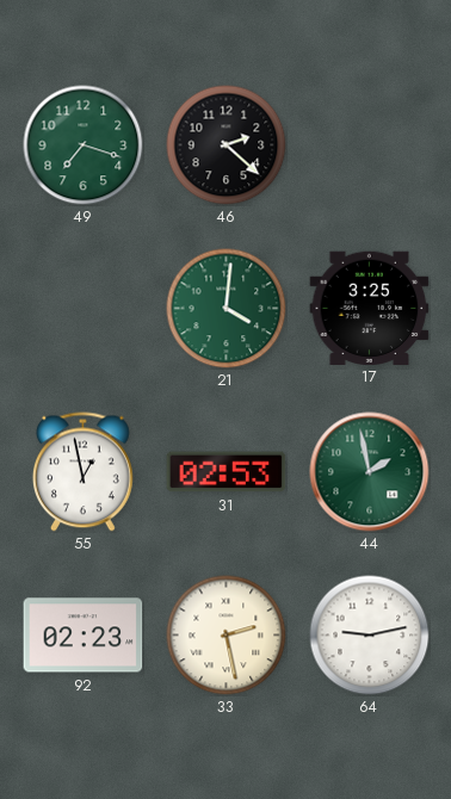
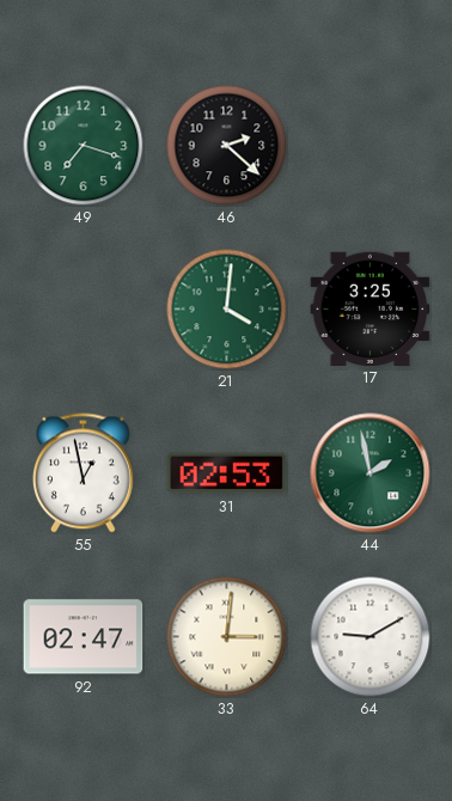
92: 02:23 -> 02:47
33: 2:28 -> 3:01
64: 9:13 -> 9:10
